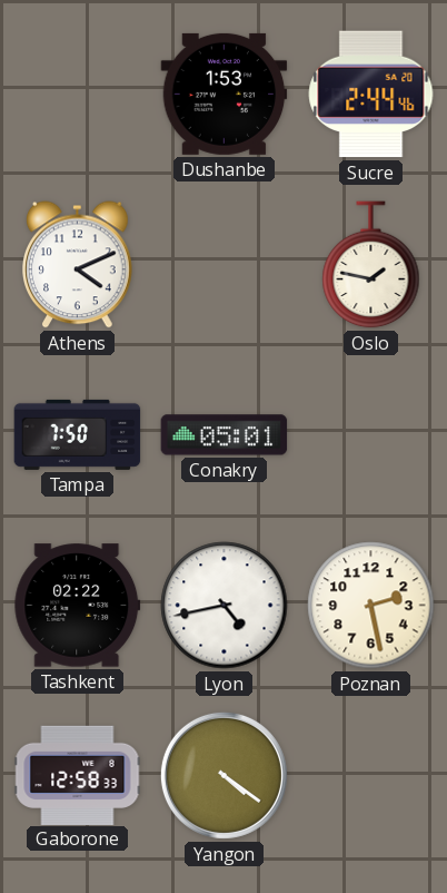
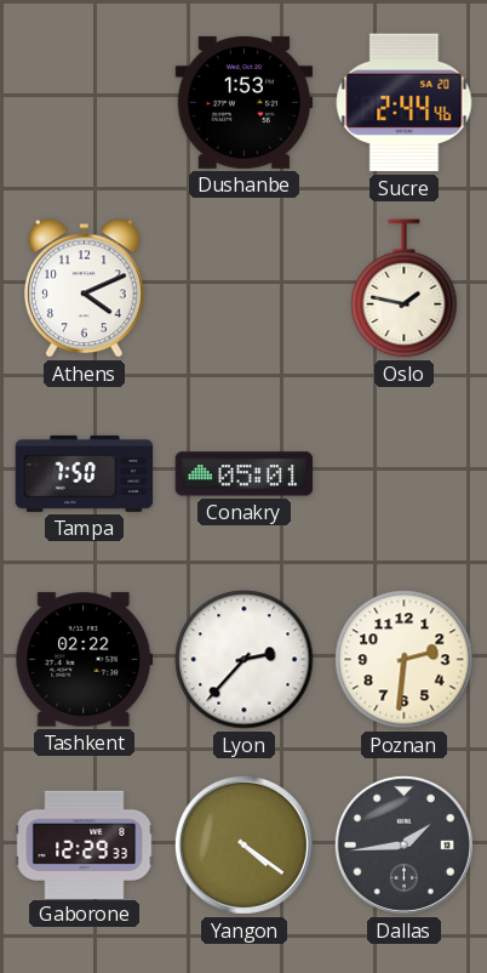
Lyon: 4:43 -> 2:37
Poznan: 2:28 -> 2:31
Gaborone: 12:58 -> 12:29
Dallas: none -> 1:44
